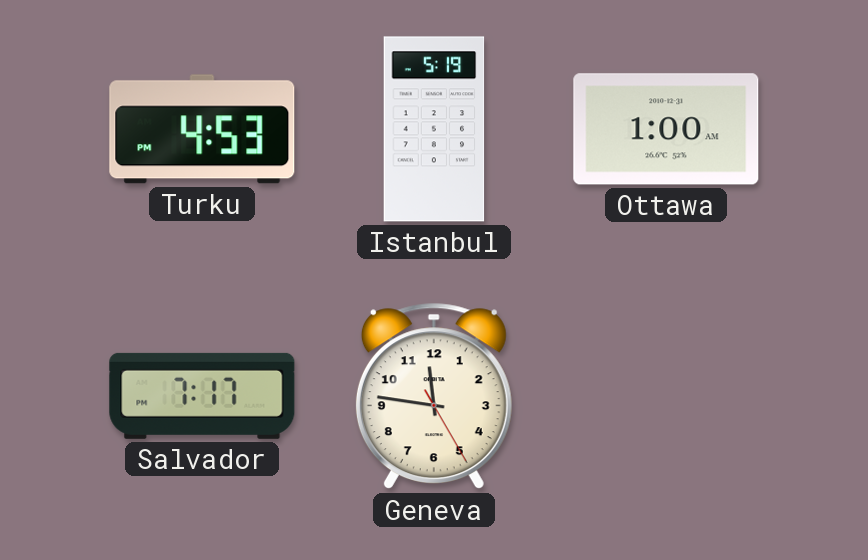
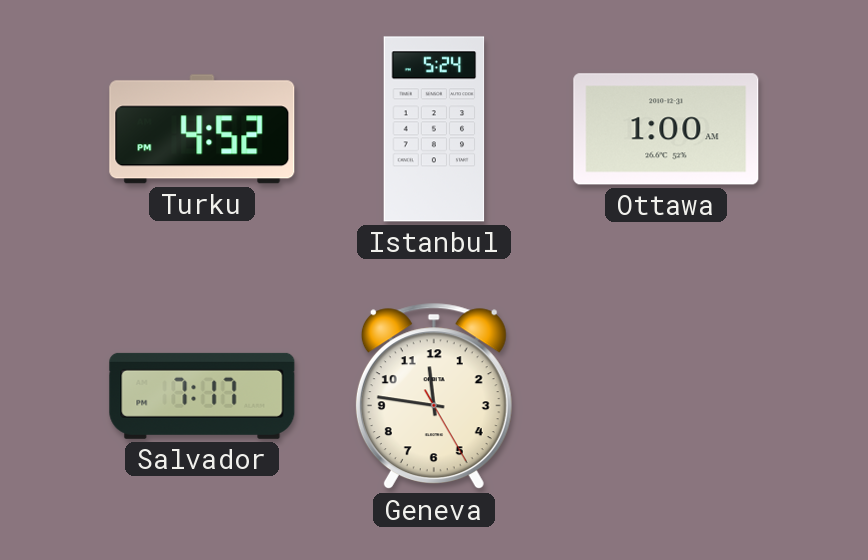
Turku: 4:53 -> 4:52
Istanbul: 5:19 -> 5:24
